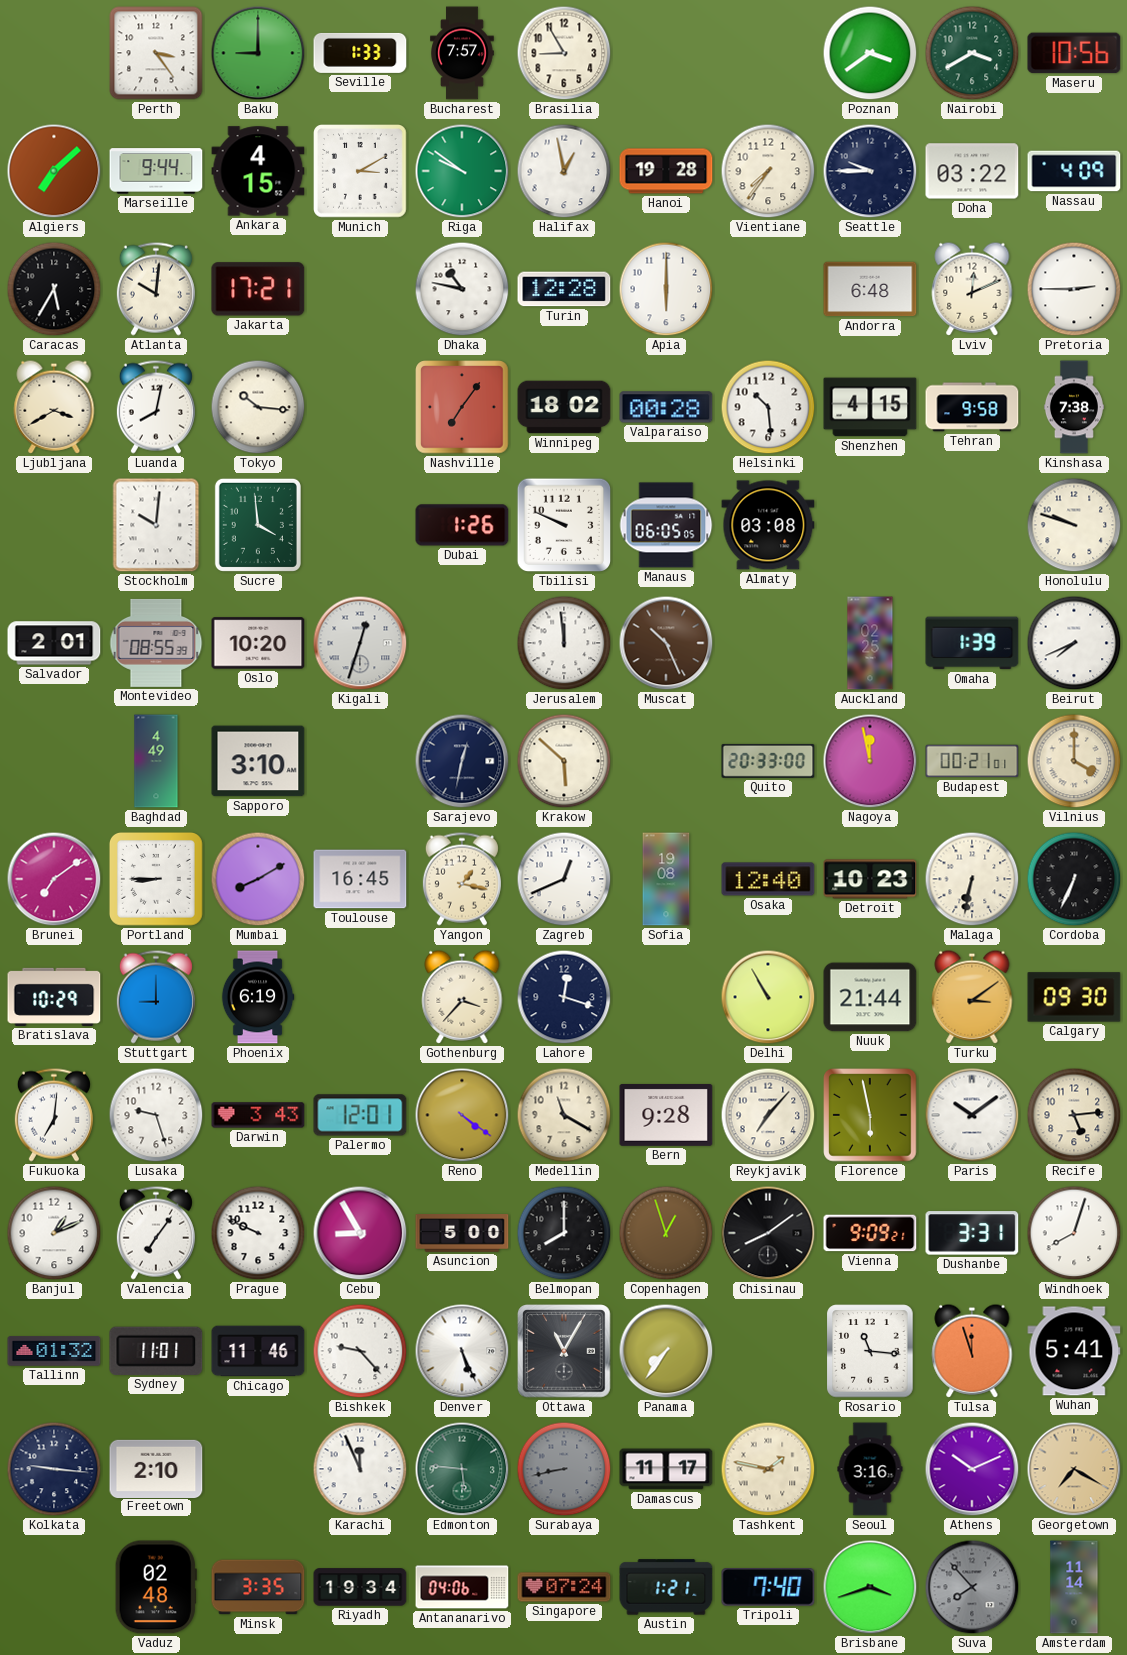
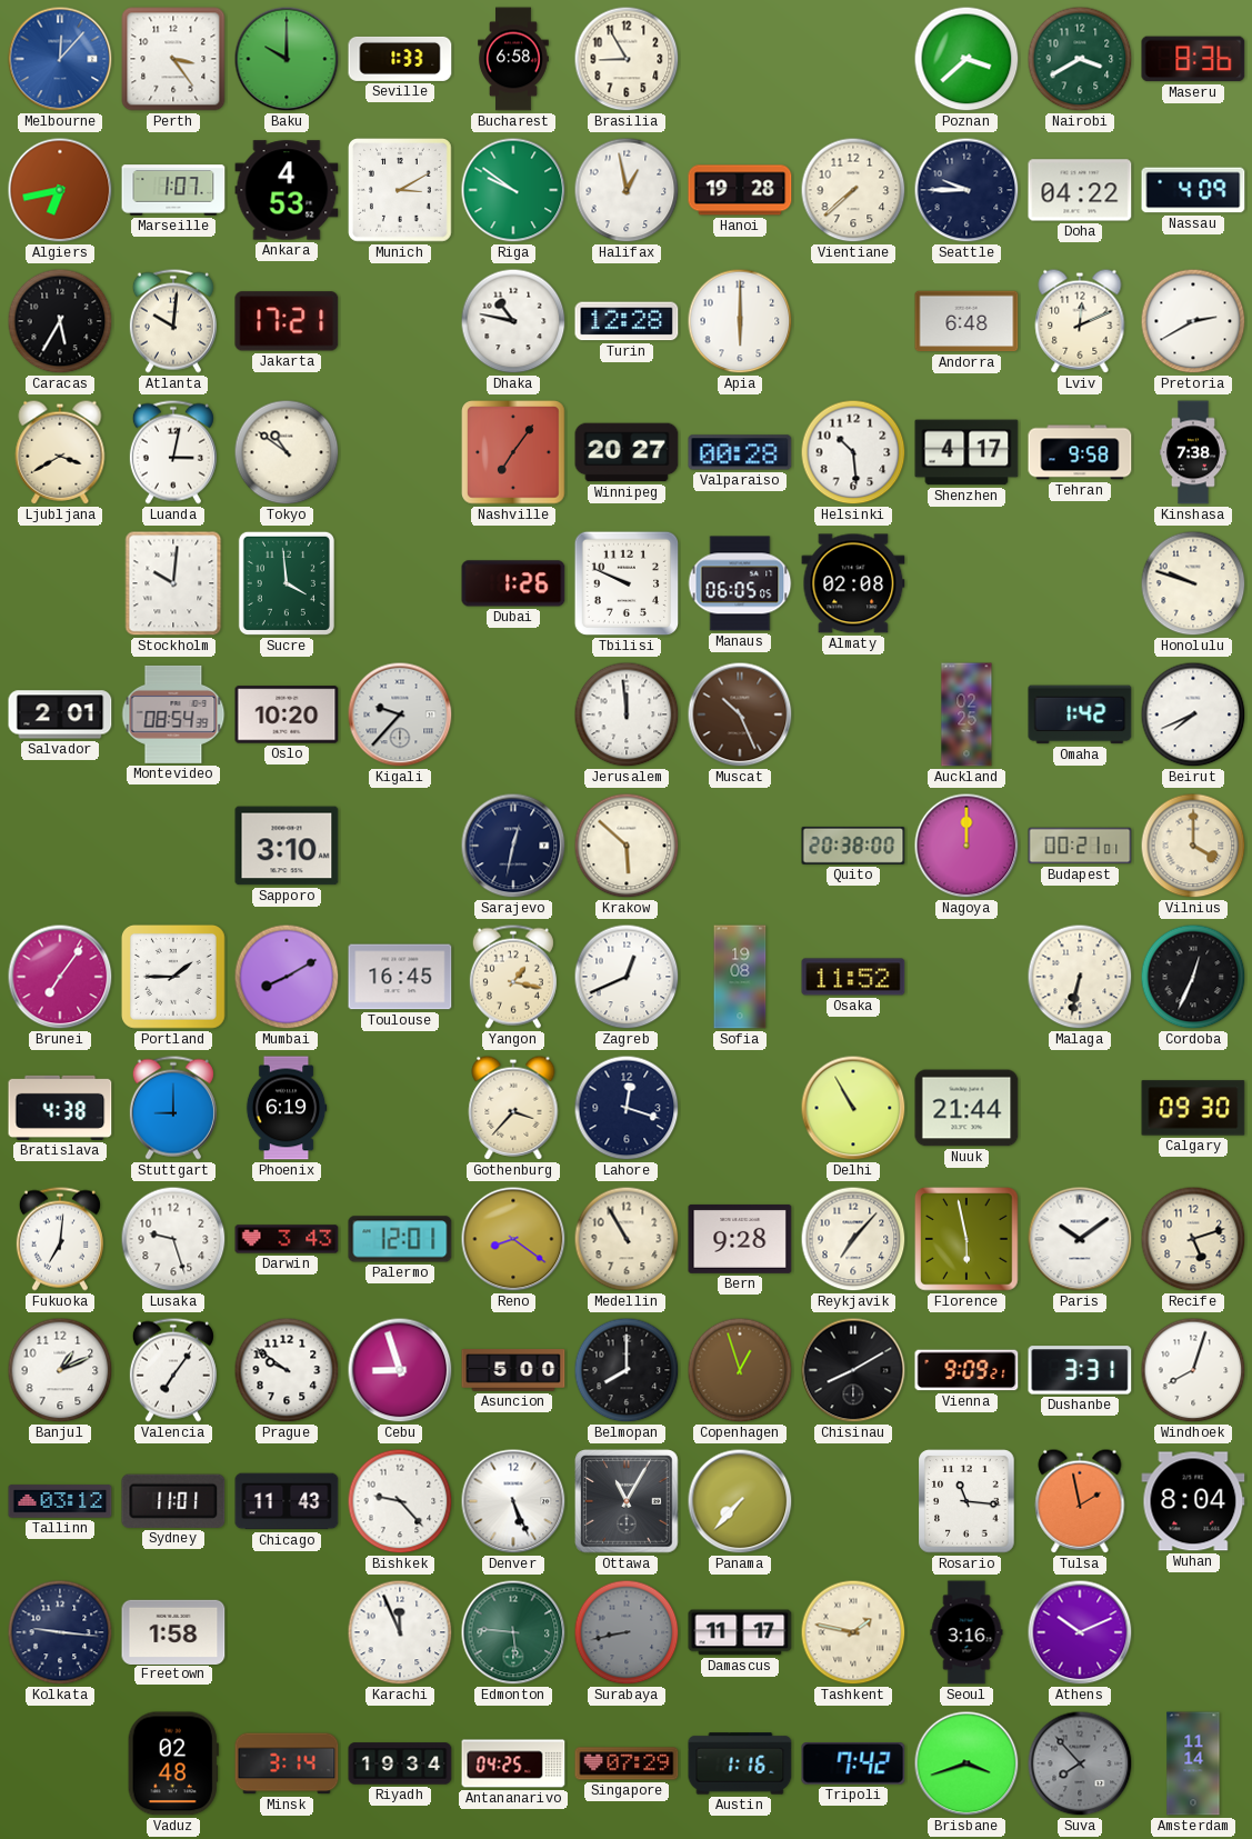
Melbourne: none -> 12:07
Baku: 9:00 -> 10:00
Bucharest: 7:57 -> 6:58
Poznan: 3:39 -> 3:38
Maseru: 10:56 -> 8:36
Algiers: 7:08 -> 6:43
Marseille: 9:44 -> 1:07
Ankara: 4:15 -> 4:53
Vientiane: 7:36 -> 7:38
Doha: 03:22 -> 04:22
Pretoria: 2:45 -> 2:40
Luanda: 8:02 -> 3:02
Tokyo: 10:16 -> 10:51
Winnipeg: 18:02 -> 20:27
Shenzhen: 4:15 -> 4:17
Almaty: 03:08 -> 02:08
Montevideo: 08:55 -> 08:54
Kigali: 12:33 -> 9:37
Omaha: 1:39 -> 1:42
Baghdad: 4:49 -> none
Quito: 20:33 -> 20:38
Nagoya: 11:58 -> 12:00
Brunei: 7:09 -> 7:06
Portland: 8:45 -> 1:45
Osaka: 12:40 -> 11:52
Detroit: 10:23 -> none
Cordoba: 6:34 -> 12:34
Bratislava: 10:29 -> 4:38
Turku: 3:09 -> none
Reno: 4:21 -> 8:21
Medellin: 11:20 -> 10:55
Recife: 5:14 -> 5:12
Prague: 9:49 -> 9:51
Cebu: 8:55 -> 8:57
Chisinau: 8:09 -> 8:10
Tallinn: 01:32 -> 03:12
Chicago: 11:46 -> 11:43
Panama: 7:36 -> 7:37
Tulsa: 11:57 -> 1:58
Wuhan: 5:41 -> 8:04
Freetown: 2:10 -> 1:58
Georgetown: 7:20 -> none
Minsk: 3:35 -> 3:14
Antananarivo: 04:06 -> 04:25
Singapore: 07:24 -> 07:29
Austin: 1:21 -> 1:16
Tripoli: 7:40 -> 7:42
